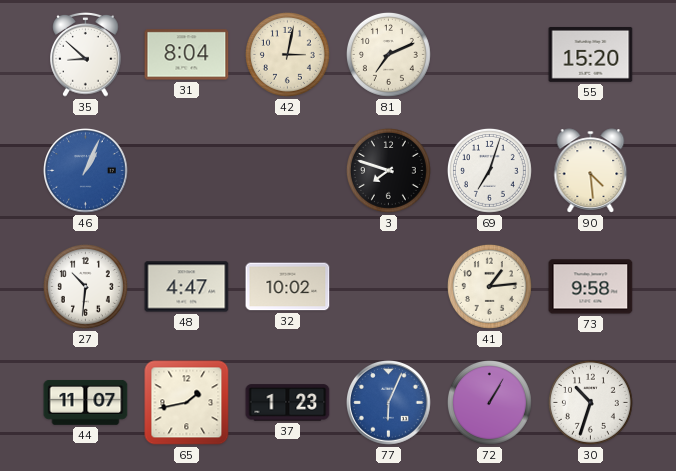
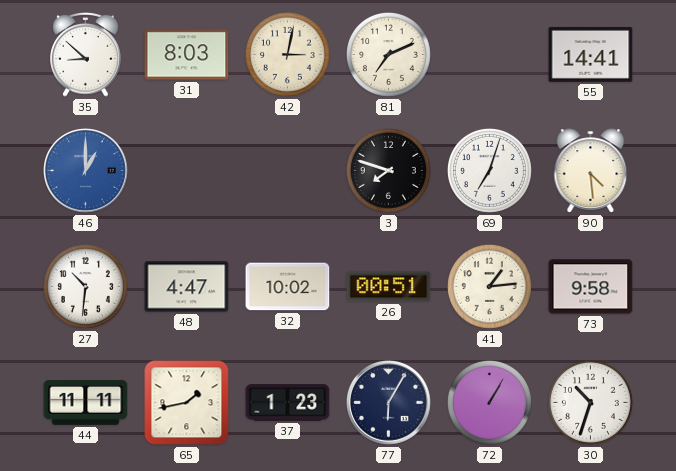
31: 8:04 -> 8:03
55: 15:20 -> 14:41
46: 1:04 -> 1:00
26: none -> 00:51
44: 11:07 -> 11:11
77: 6:04 -> 6:05
77 dial: blue -> navy
